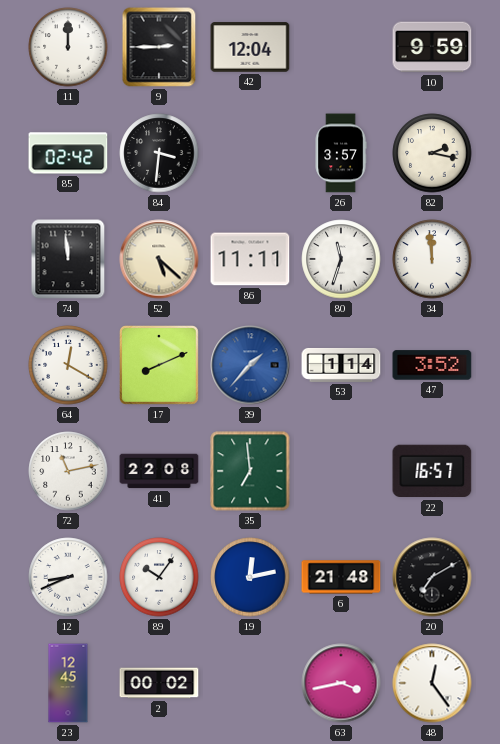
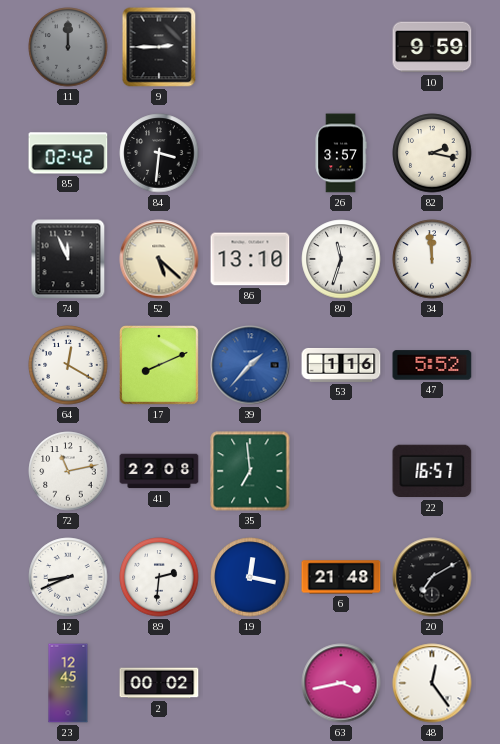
11 dial: white -> grey
42: 12:04 -> none
74: 11:59 -> 11:56
86: 11:11 -> 13:10
53: 1:14 -> 1:16
47: 3:52 -> 5:52
89: 10:06 -> 2:31
19: 12:13 -> 12:17
